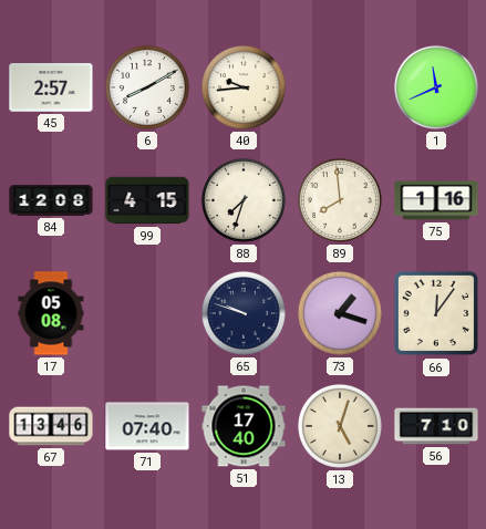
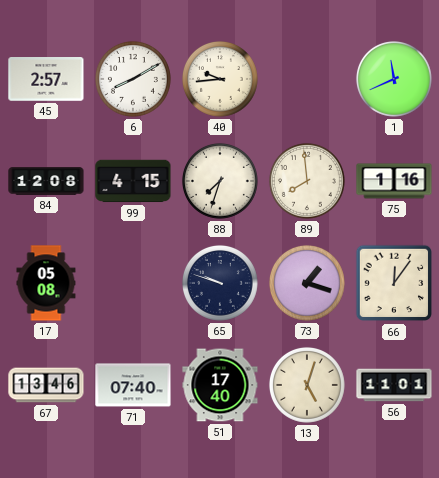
56: 7:10 -> 11:01
